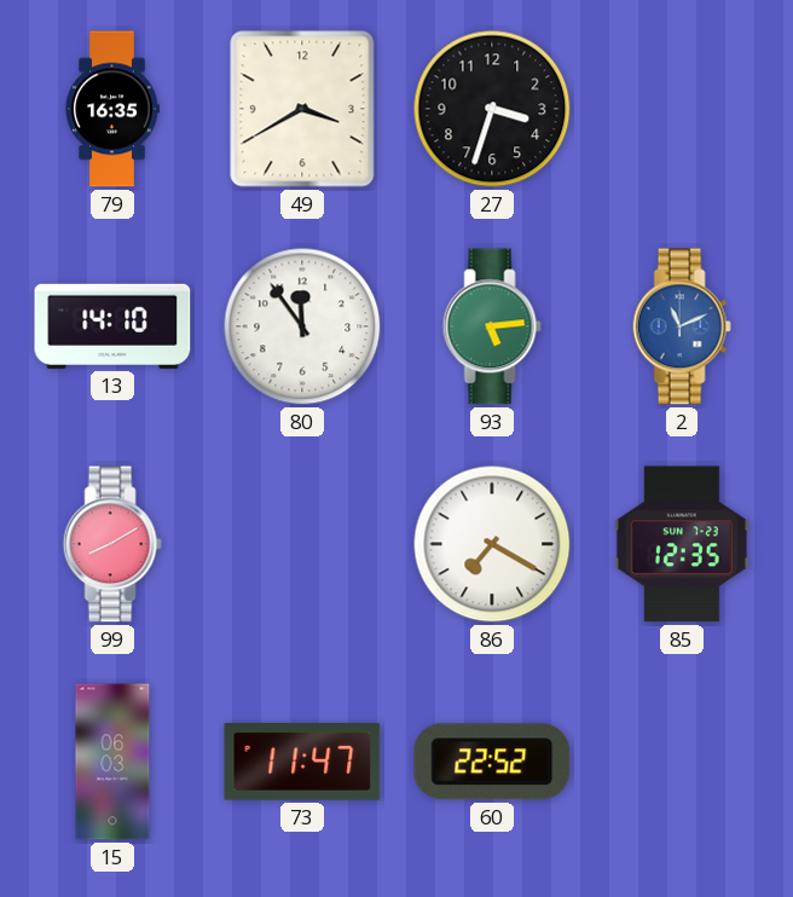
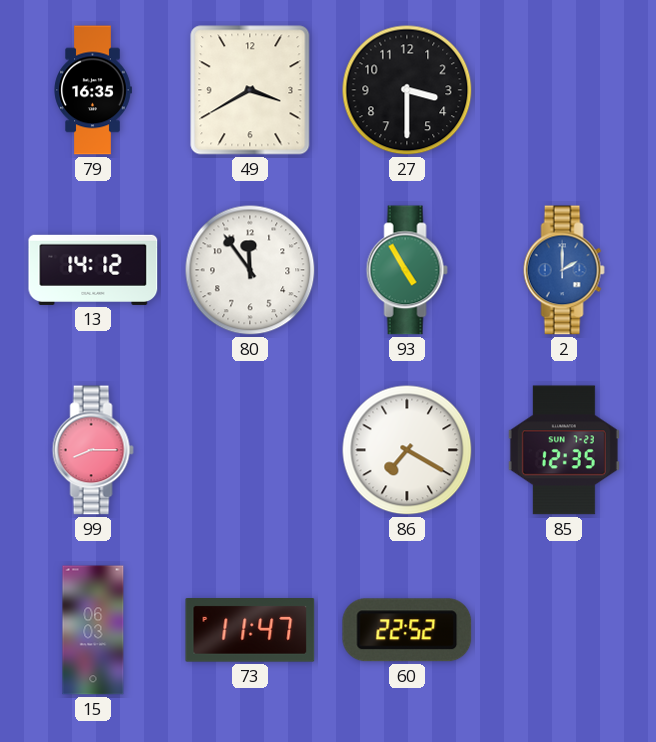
27: 3:33 -> 3:30
13: 14:10 -> 14:12
93: 5:14 -> 4:55
2: 11:11 -> 2:00
99: 8:10 -> 8:15
